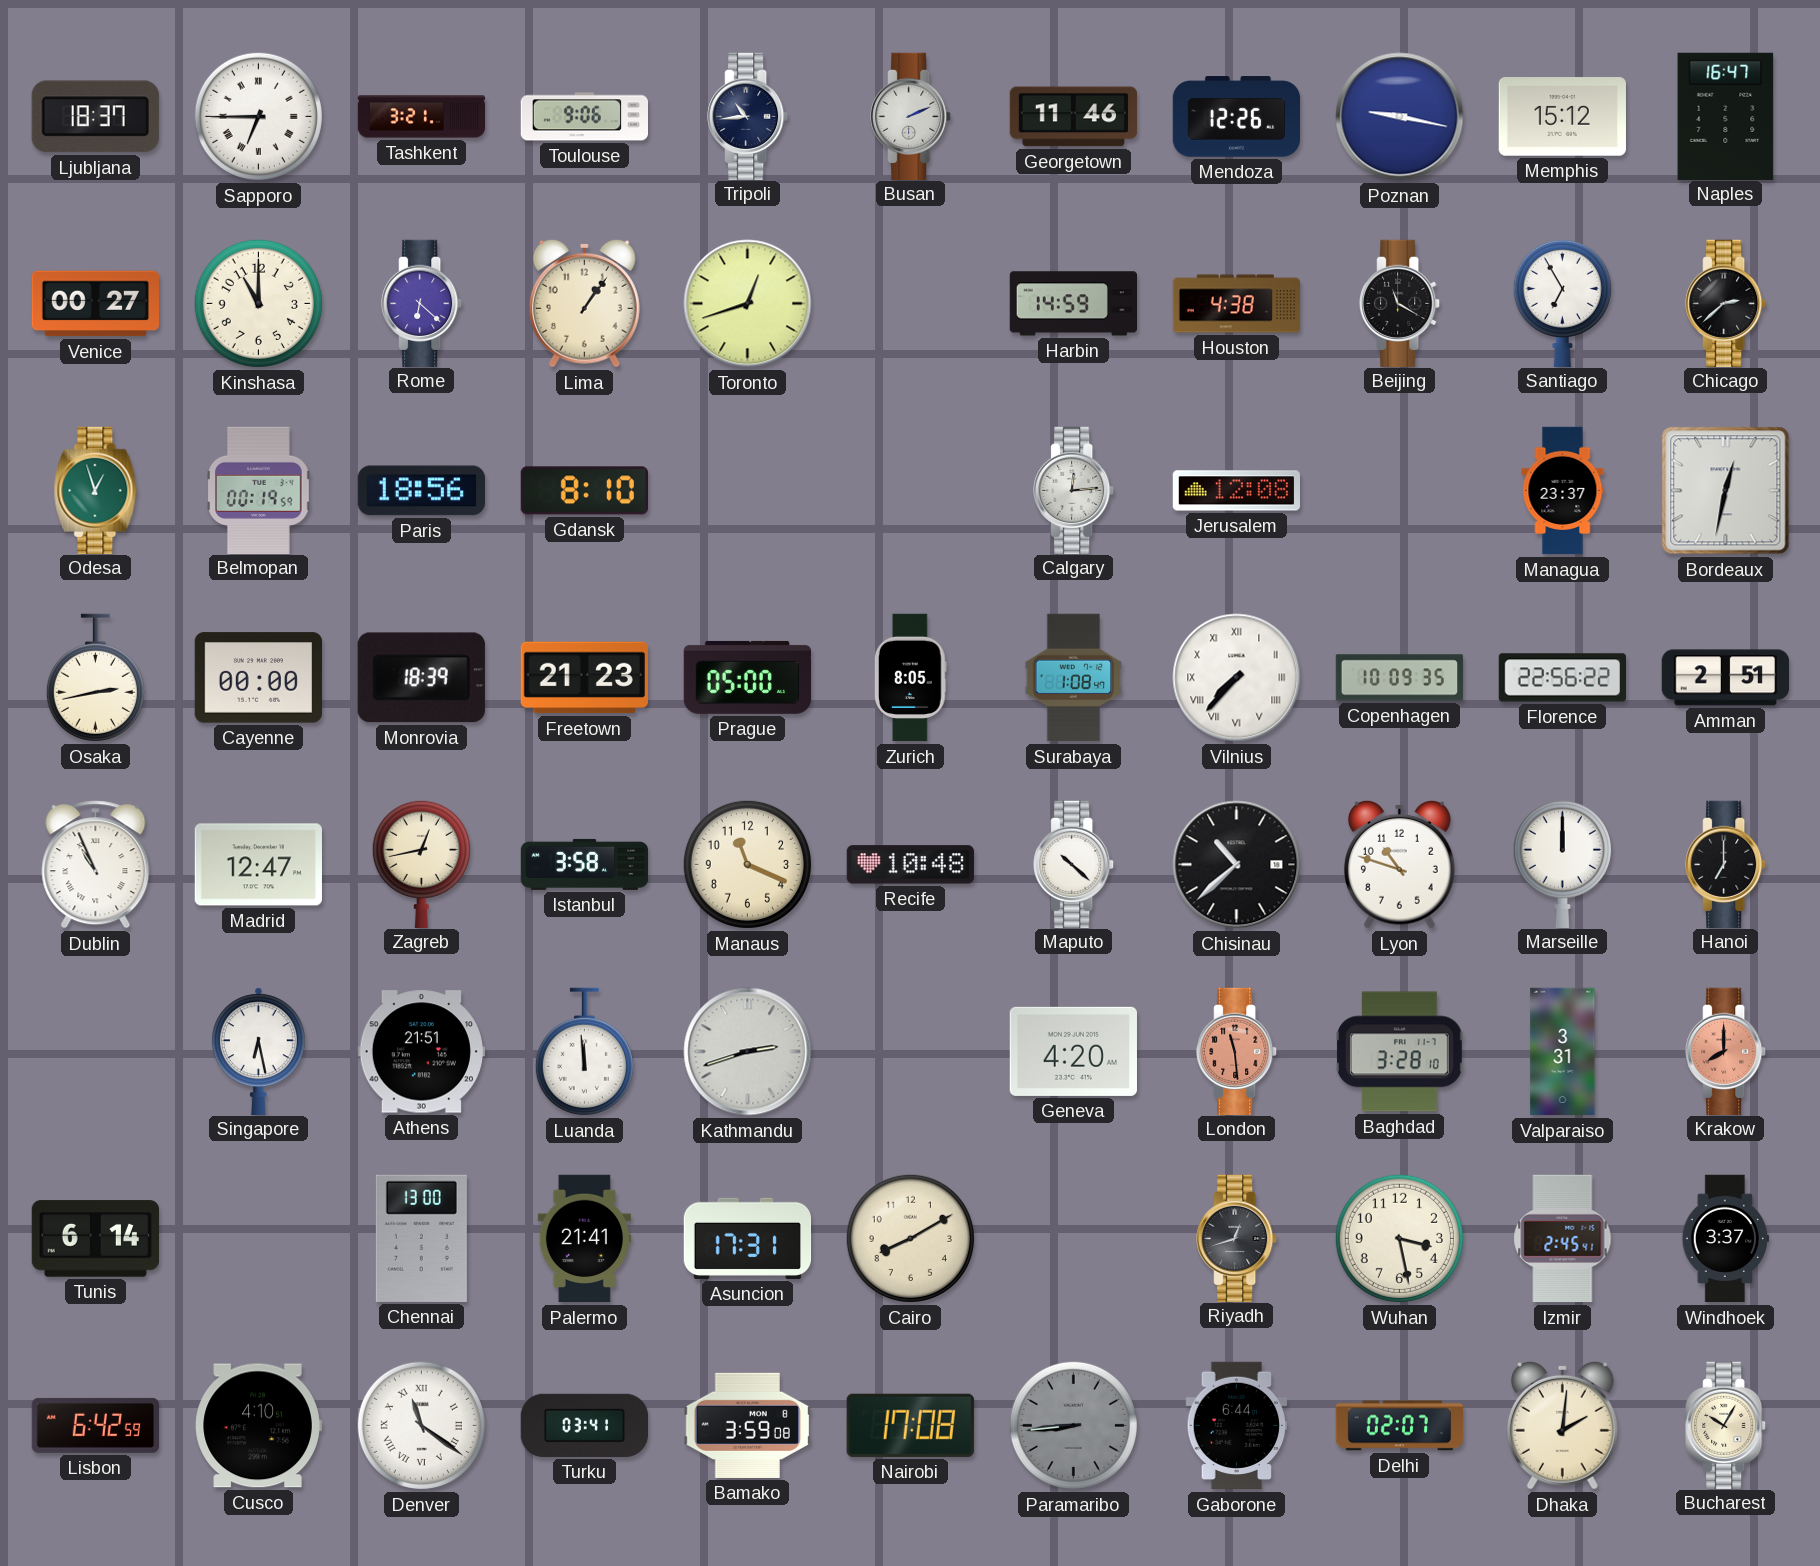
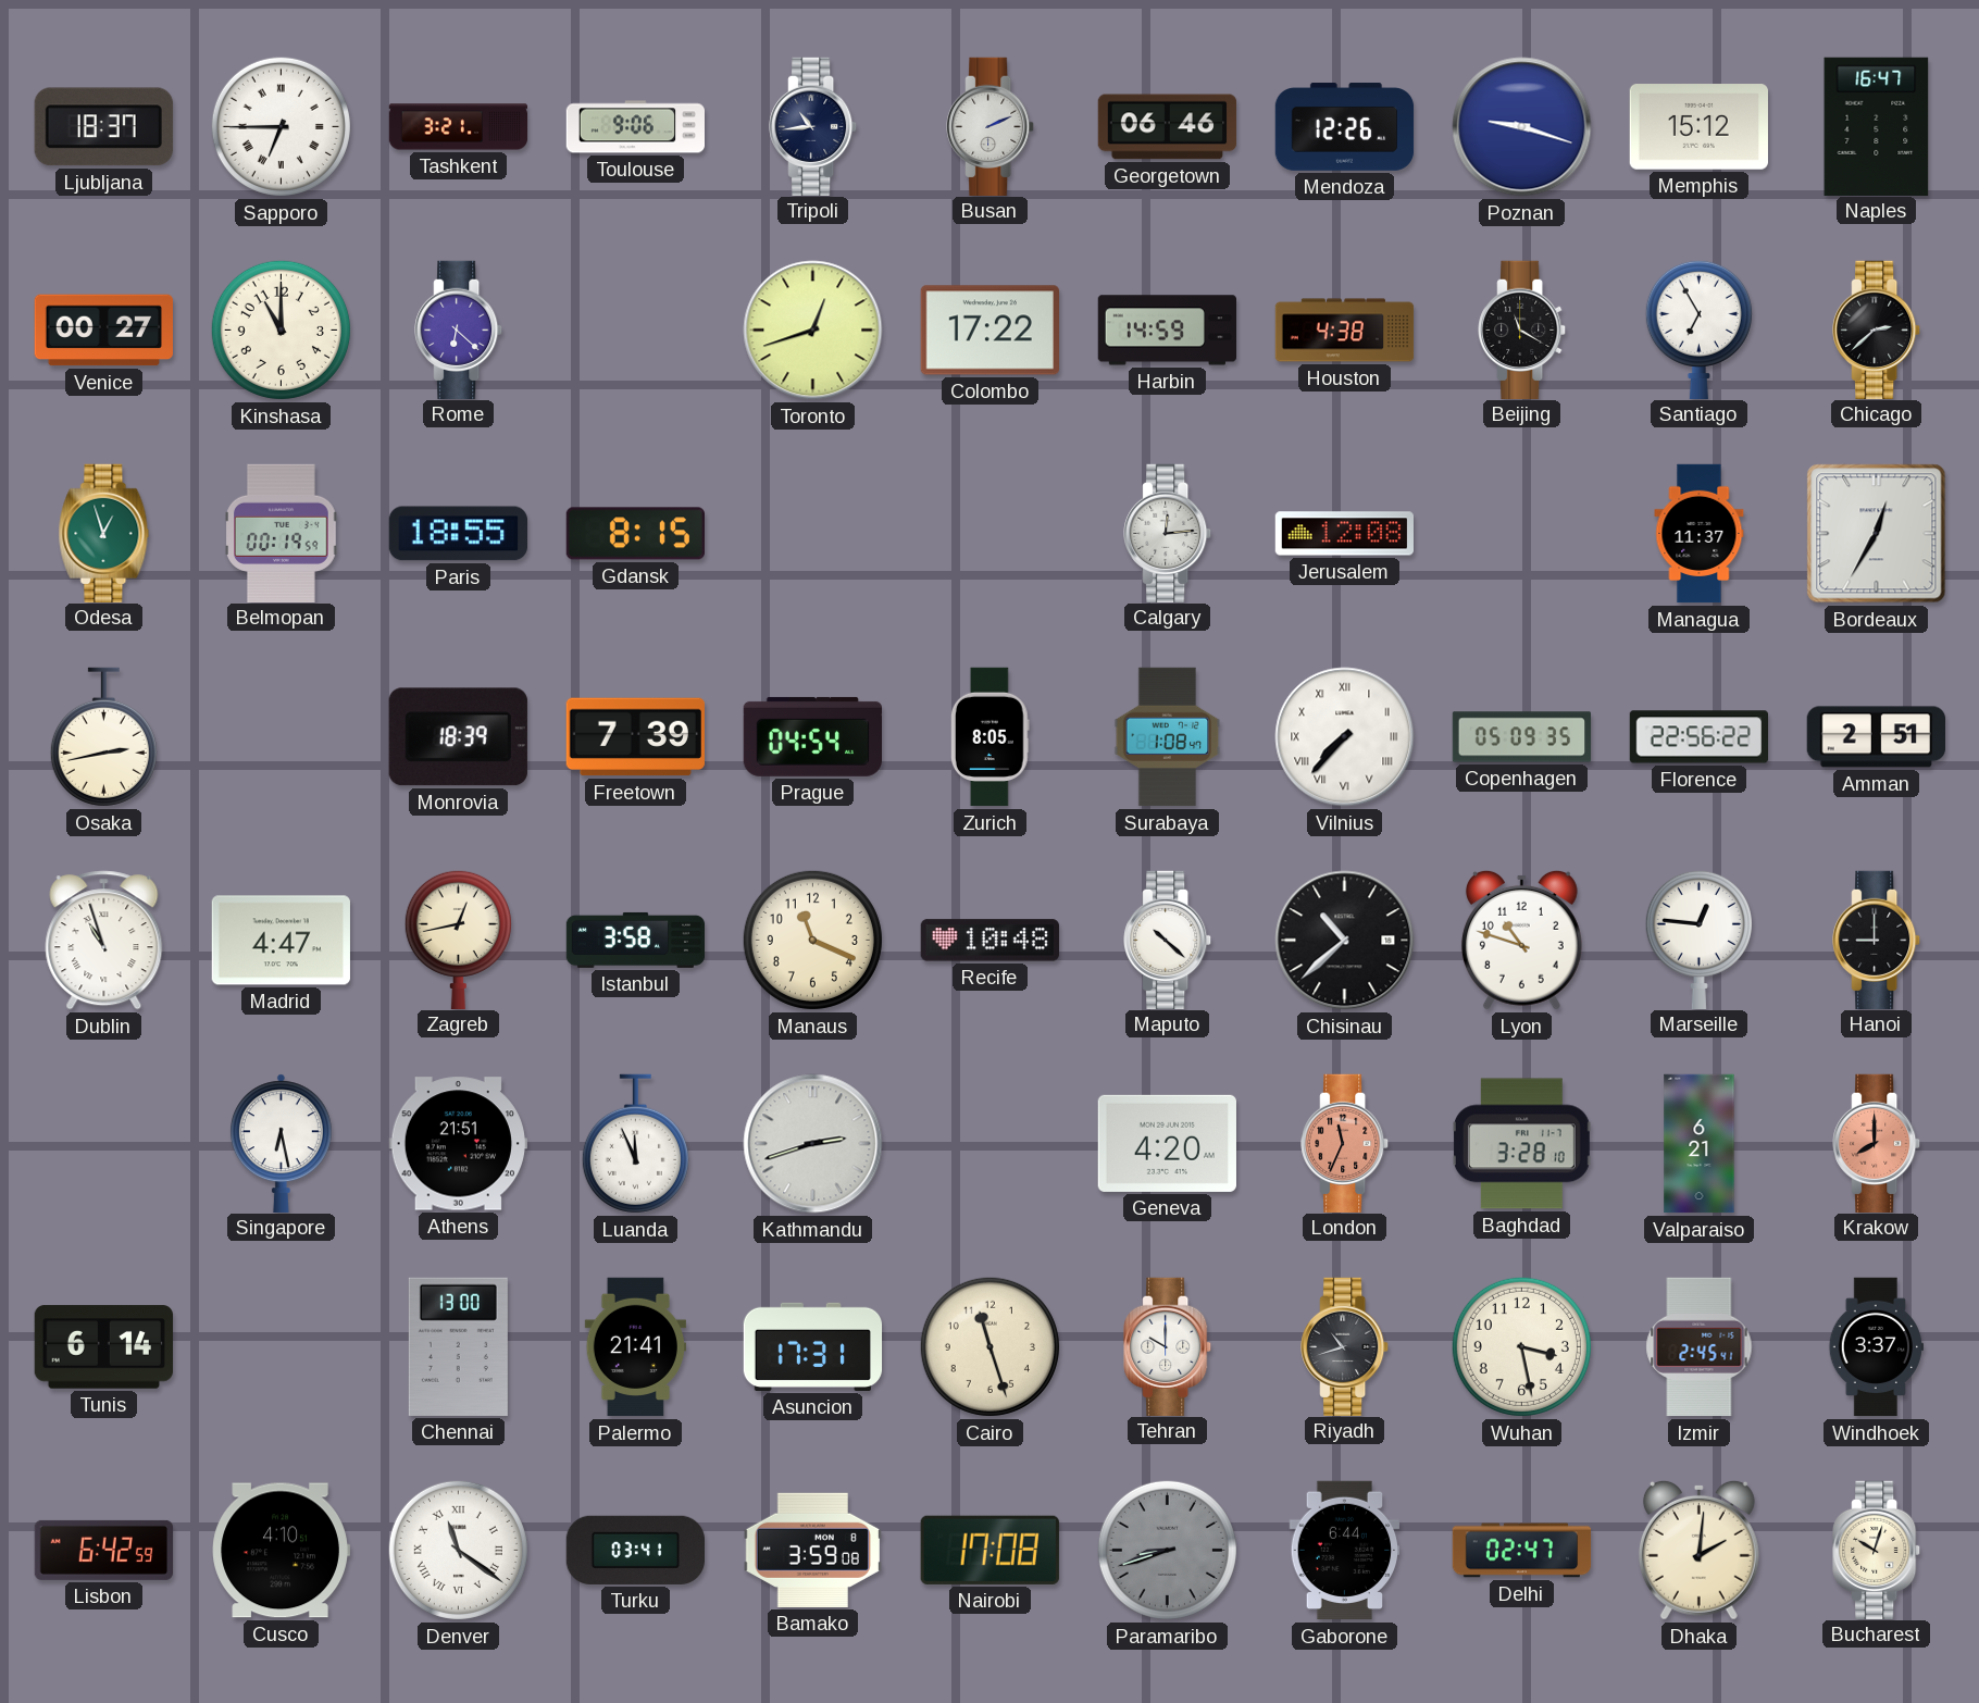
Georgetown: 11:46 -> 06:46
Poznan: 9:17 -> 9:18
Lima: 1:06 -> none
Colombo: none -> 17:22
Paris: 18:56 -> 18:55
Gdansk: 8:10 -> 8:15
Managua: 23:37 -> 11:37
Bordeaux: 12:32 -> 12:35
Cayenne: 00:00 -> none
Freetown: 21:23 -> 7:39
Prague: 05:00 -> 04:54
Copenhagen: 10:09 -> 05:09
Dublin: 10:56 -> 10:57
Madrid: 12:47 -> 4:47
Marseille: 12:00 -> 12:46
Hanoi: 7:00 -> 9:00
Luanda: 11:59 -> 11:56
London: 11:29 -> 11:34
Valparaiso: 3:31 -> 6:21
Cairo: 8:10 -> 11:27
Tehran: none -> 10:00
Riyadh: 12:42 -> 10:42
Paramaribo: 8:44 -> 8:42
Delhi: 02:07 -> 02:47
Bucharest: 10:05 -> 10:03
